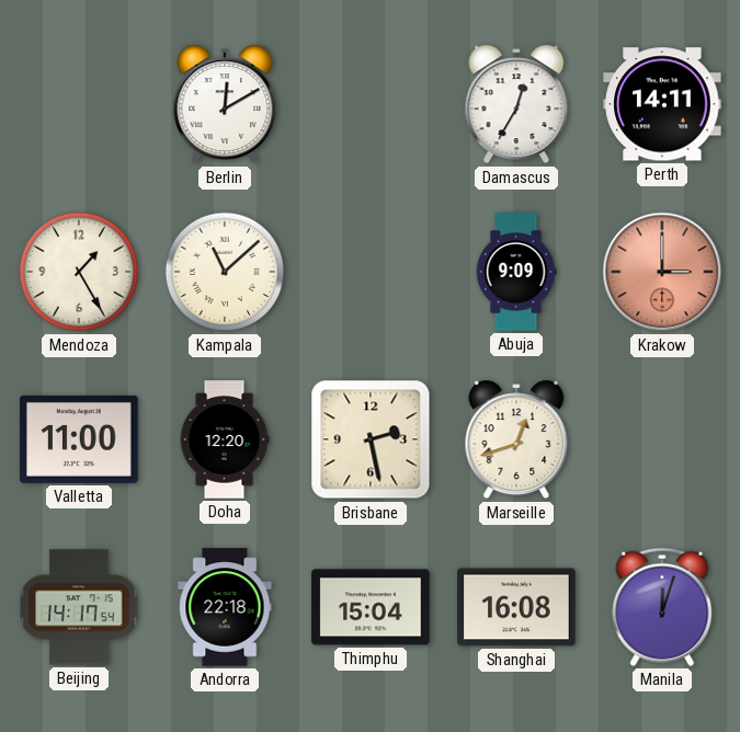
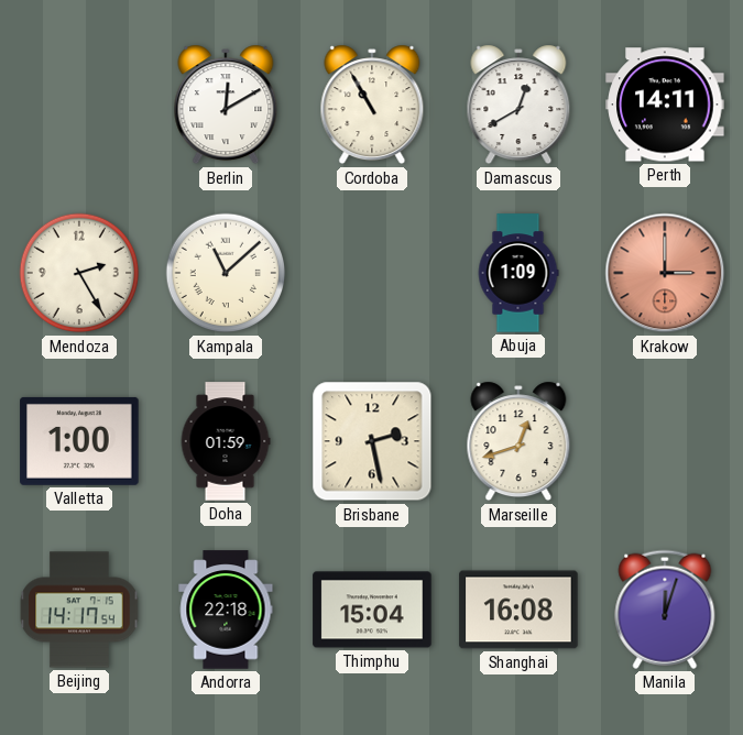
Cordoba: none -> 10:55
Damascus: 12:35 -> 12:40
Mendoza: 1:25 -> 2:25
Abuja: 9:09 -> 1:09
Valletta: 11:00 -> 1:00
Doha: 12:20 -> 01:59
